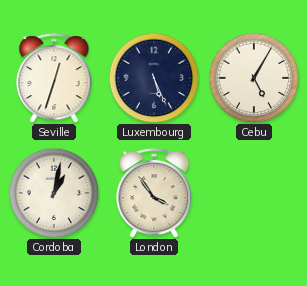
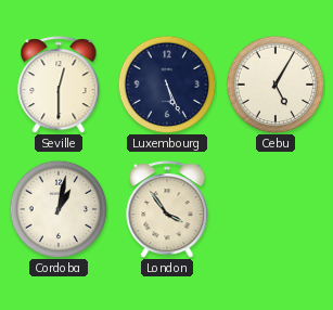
Seville: 12:33 -> 12:30
